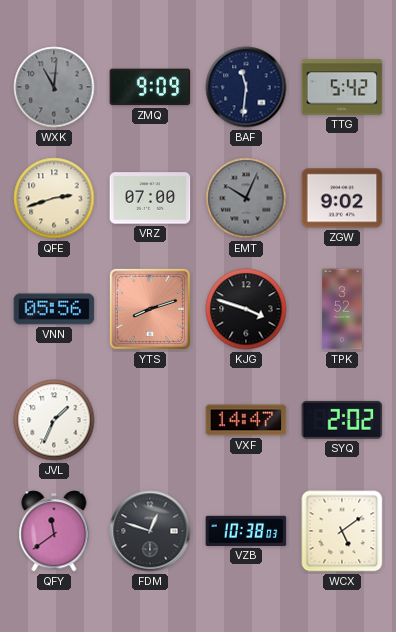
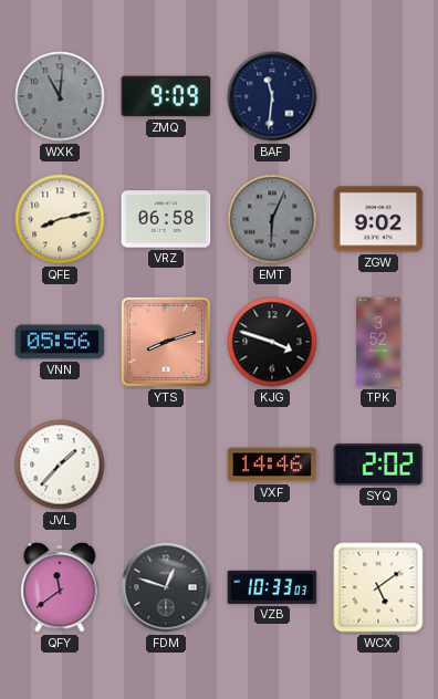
TTG: 5:42 -> none
QFE: 2:42 -> 8:13
VRZ: 07:00 -> 06:58
EMT: 10:04 -> 6:04
JVL: 1:34 -> 1:37
VXF: 14:47 -> 14:46
VZB: 10:38 -> 10:33
